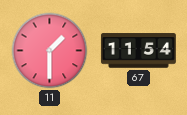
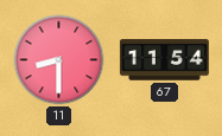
11: 1:30 -> 8:30
